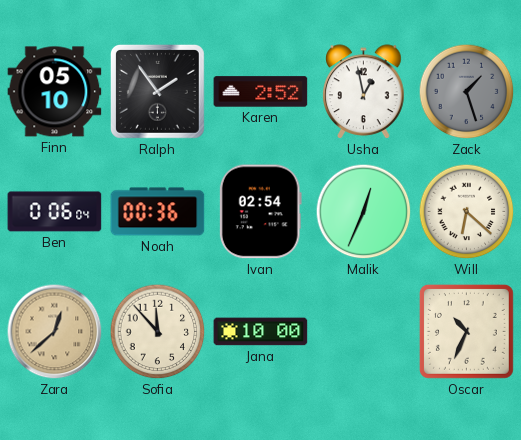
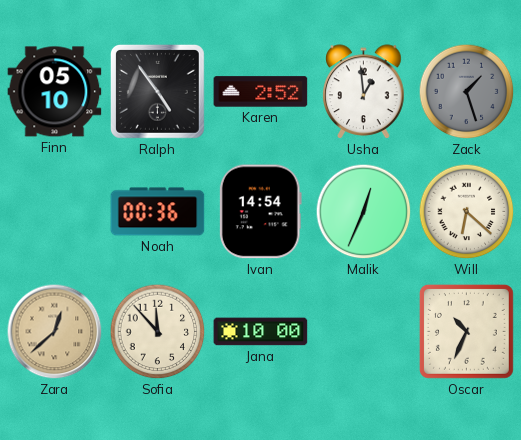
Ralph: 1:54 -> 4:54
Usha: 12:58 -> 12:59
Ben: 0:06 -> none
Ivan: 02:54 -> 14:54
